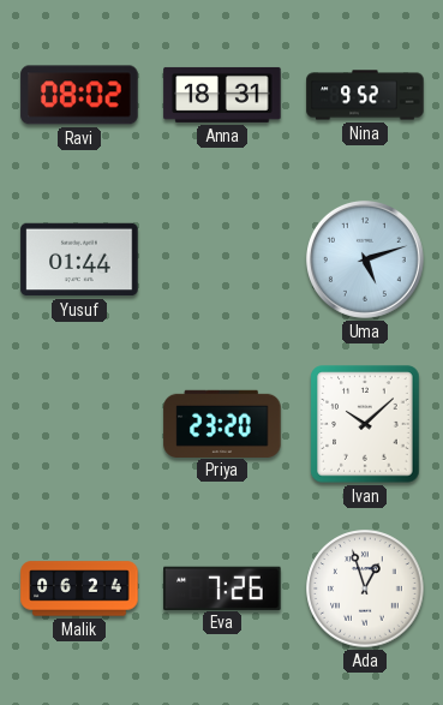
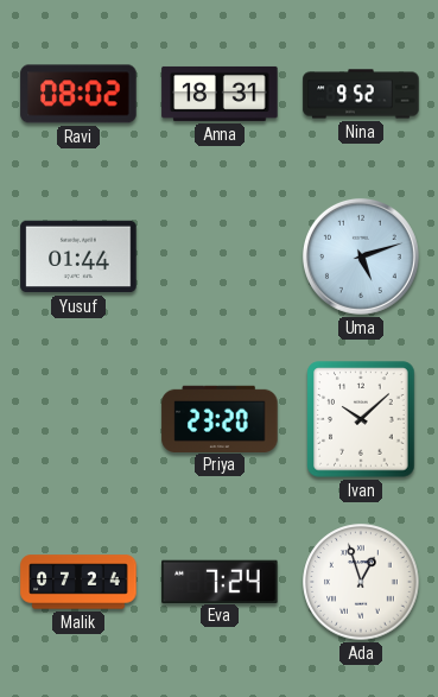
Malik: 06:24 -> 07:24
Eva: 7:26 -> 7:24
